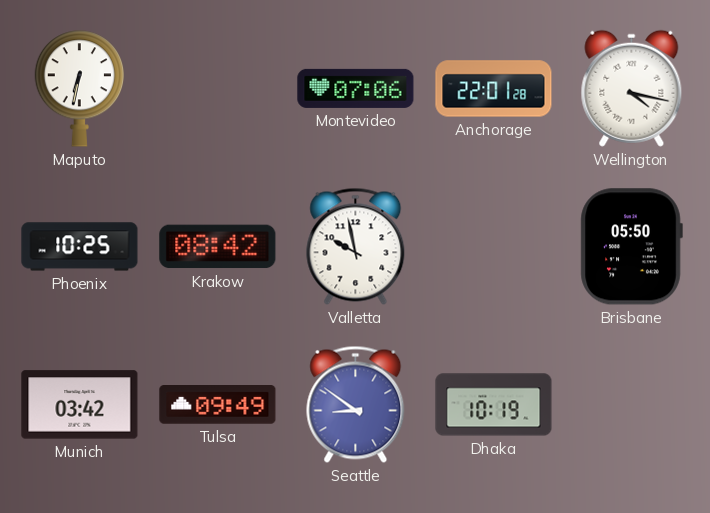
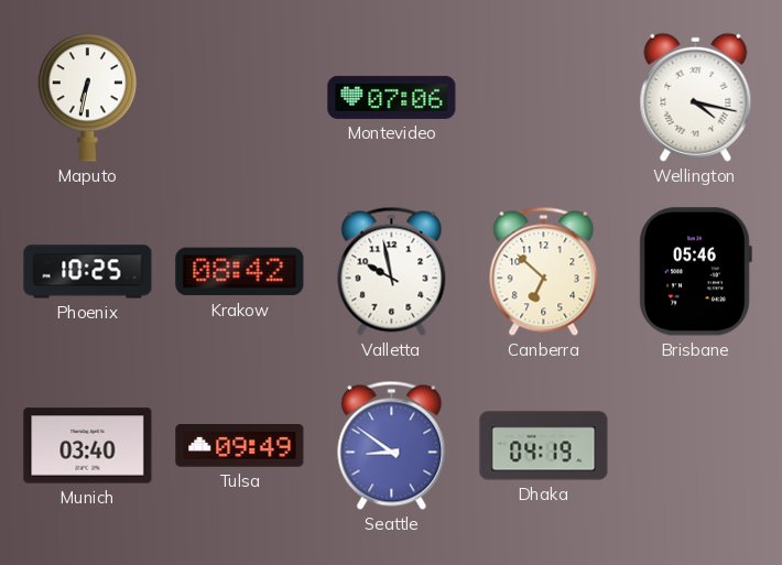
Anchorage: 22:01 -> none
Canberra: none -> 6:52
Brisbane: 05:50 -> 05:46
Munich: 03:42 -> 03:40
Dhaka: 10:19 -> 04:19
